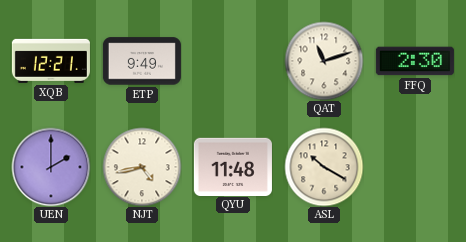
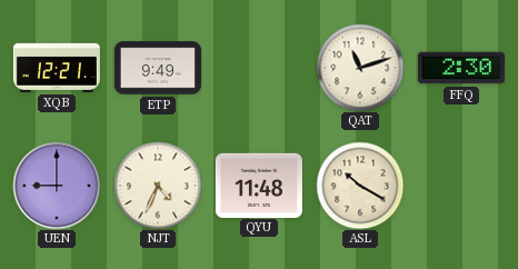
UEN: 2:00 -> 9:00
NJT: 4:43 -> 4:34
